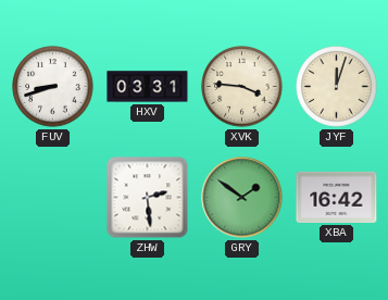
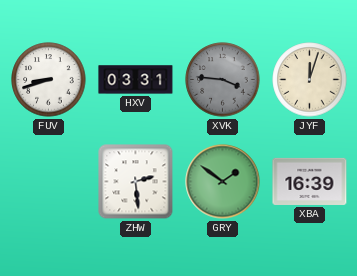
XVK dial: cream -> grey
XBA: 16:42 -> 16:39
